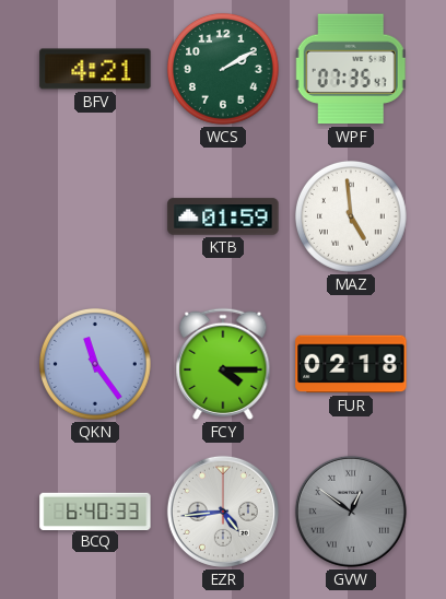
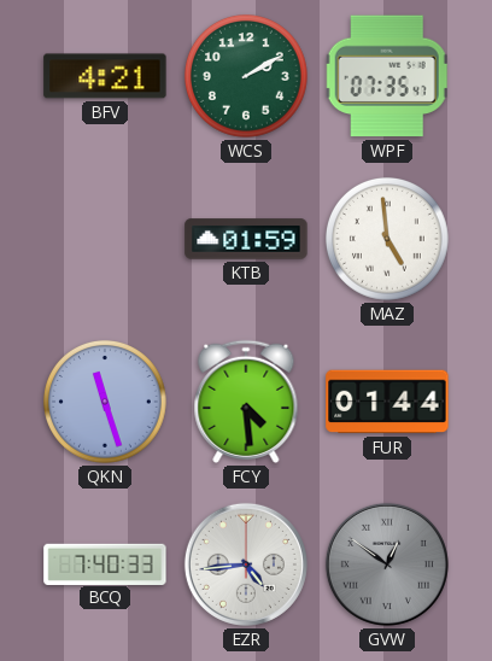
QKN: 11:24 -> 11:27
FCY: 4:15 -> 4:29
FUR: 02:18 -> 01:44
BCQ: 6:40 -> 7:40
